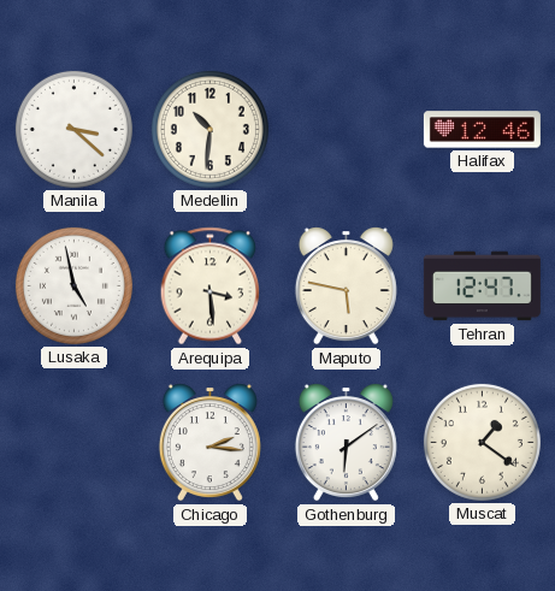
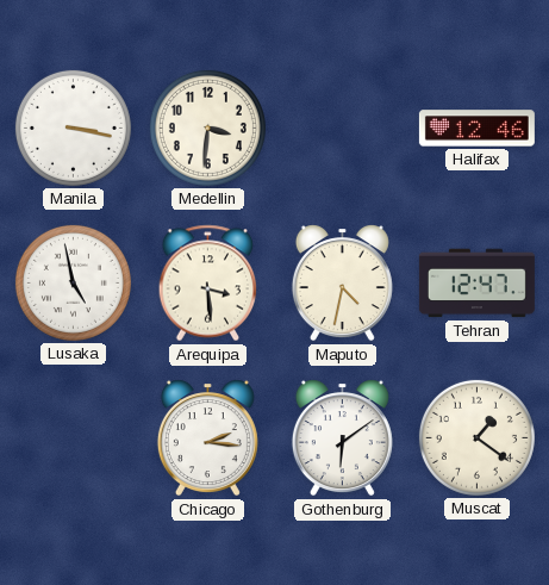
Manila: 3:22 -> 3:17
Medellin: 10:31 -> 3:31
Maputo: 5:47 -> 4:32
